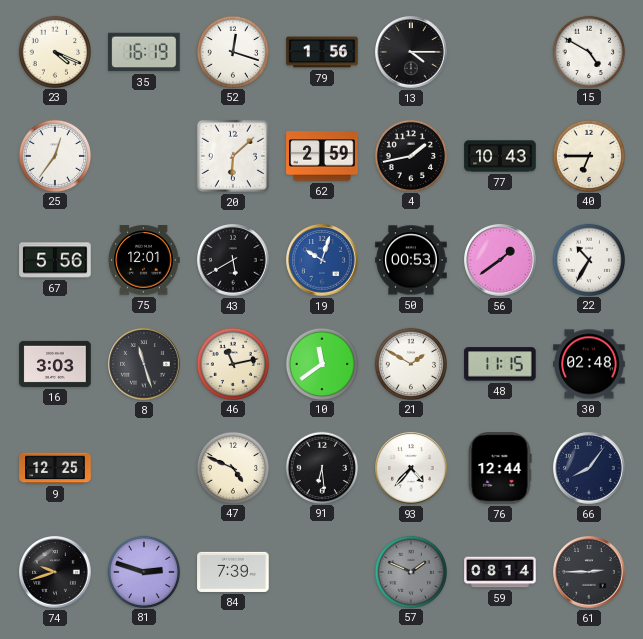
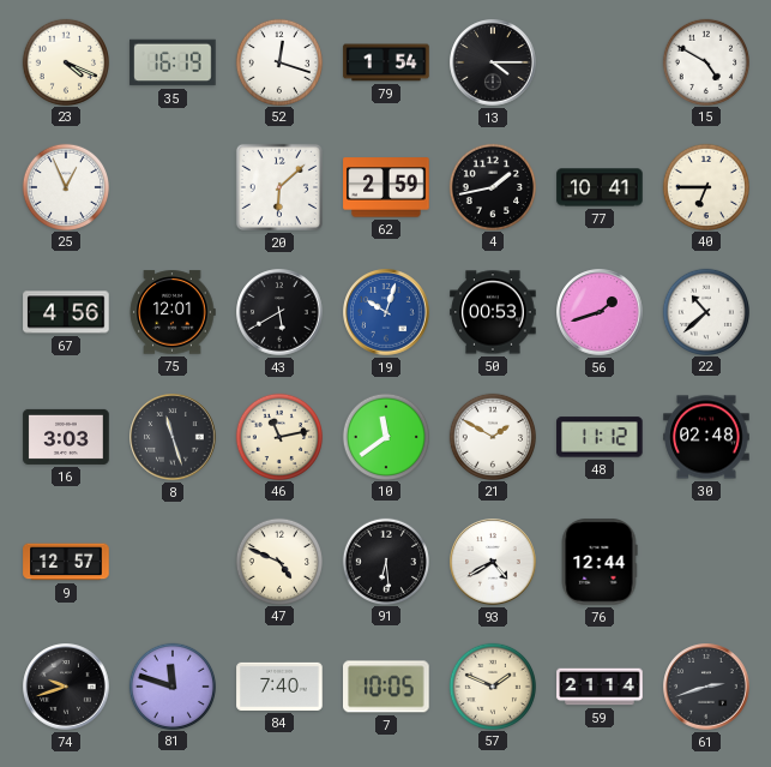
79: 1:56 -> 1:54
25: 12:36 -> 12:56
77: 10:43 -> 10:41
67: 5:56 -> 4:56
56: 1:39 -> 1:42
22: 10:35 -> 10:38
48: 11:15 -> 11:12
9: 12:25 -> 12:57
93: 4:37 -> 4:40
66: 8:06 -> none
81: 2:48 -> 11:48
84: 7:39 -> 7:40
7: none -> 10:05
57 dial: grey -> cream
59: 08:14 -> 21:14
61: 2:45 -> 2:42
